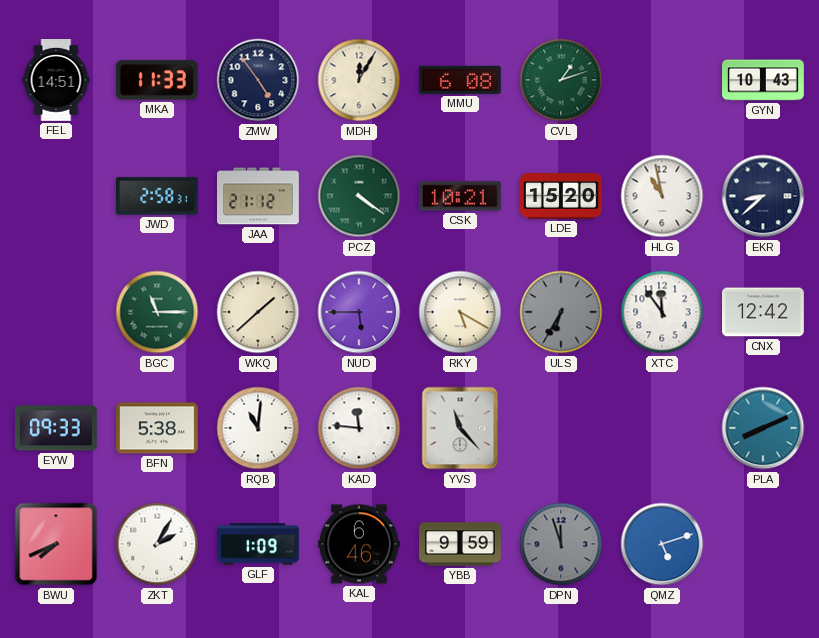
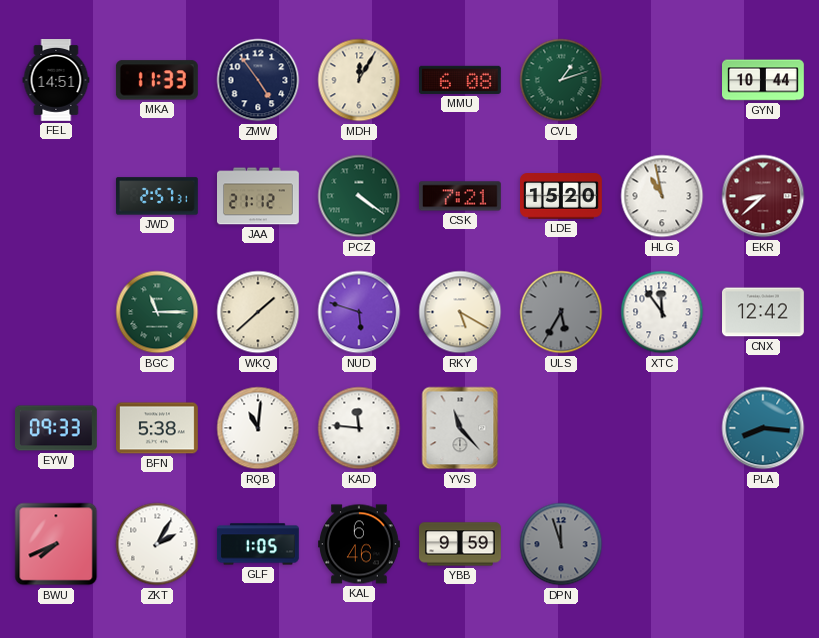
GYN: 10:43 -> 10:44
JWD: 2:58 -> 2:57
CSK: 10:21 -> 7:21
EKR dial: navy -> burgundy
NUD: 5:45 -> 5:48
ULS: 6:35 -> 5:35
PLA: 8:11 -> 8:16
GLF: 1:09 -> 1:05
QMZ: 5:12 -> none
